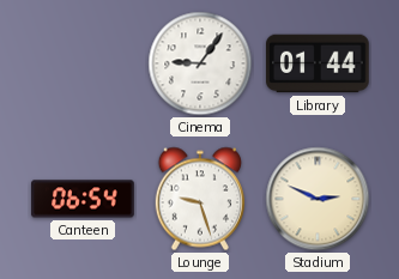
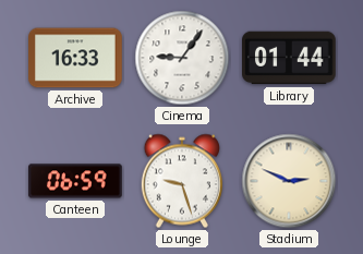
Archive: none -> 16:33
Canteen: 06:54 -> 06:59
